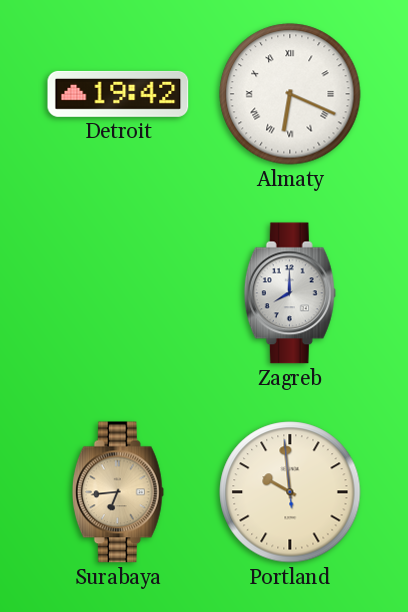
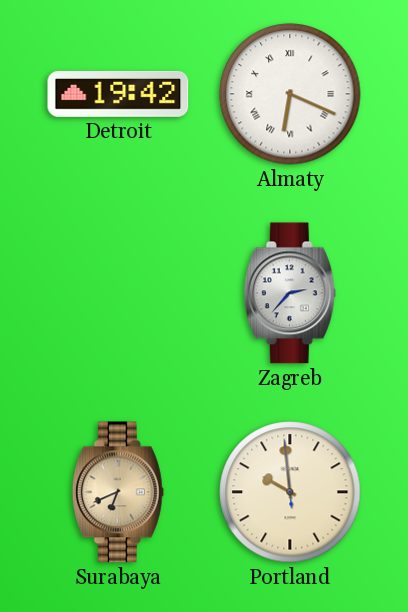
Zagreb: 8:00 -> 2:37
Surabaya: 6:44 -> 6:41
